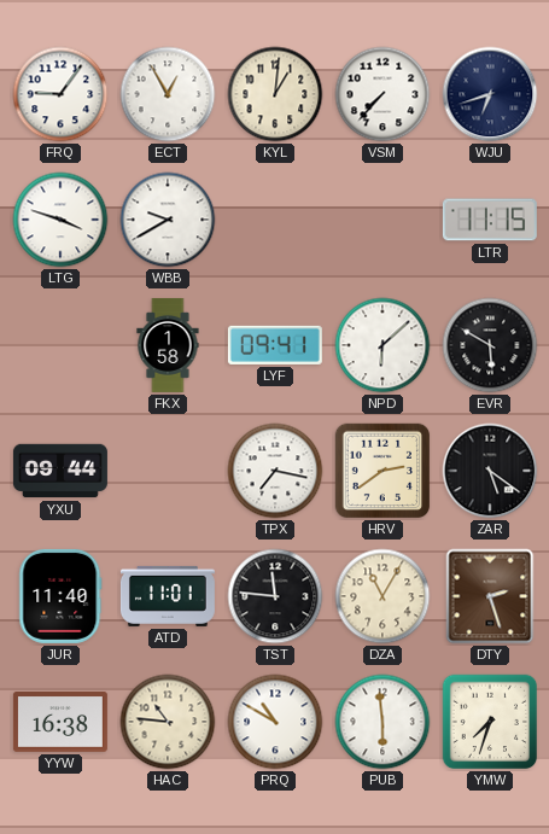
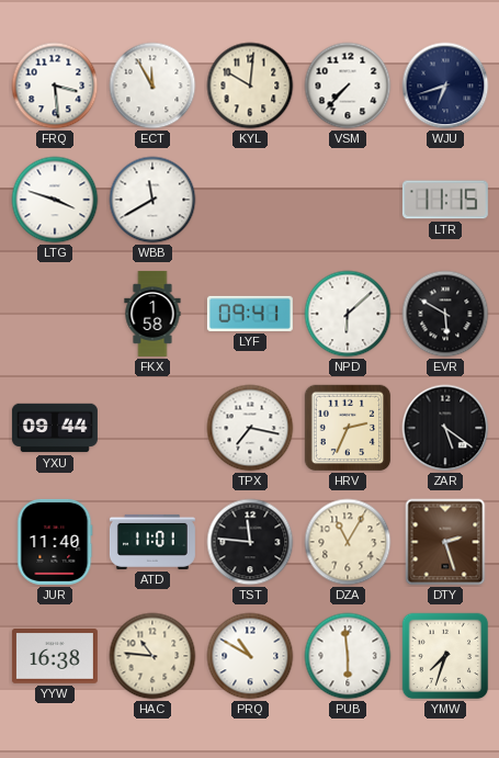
FRQ: 9:06 -> 3:29
ECT: 12:55 -> 11:55
KYL: 1:01 -> 10:01
WBB: 9:40 -> 11:40
HRV: 2:39 -> 2:34
